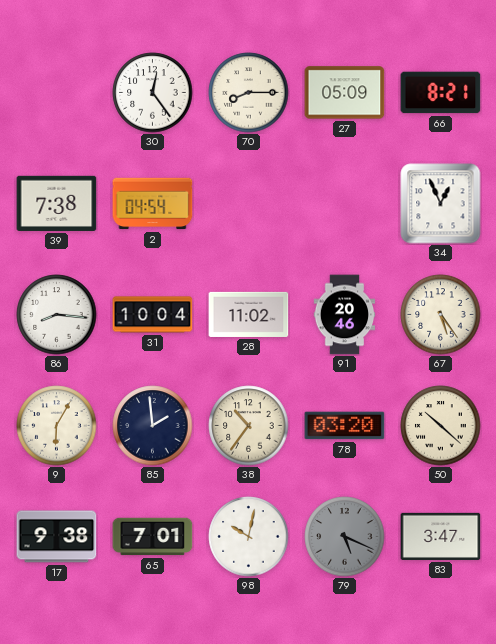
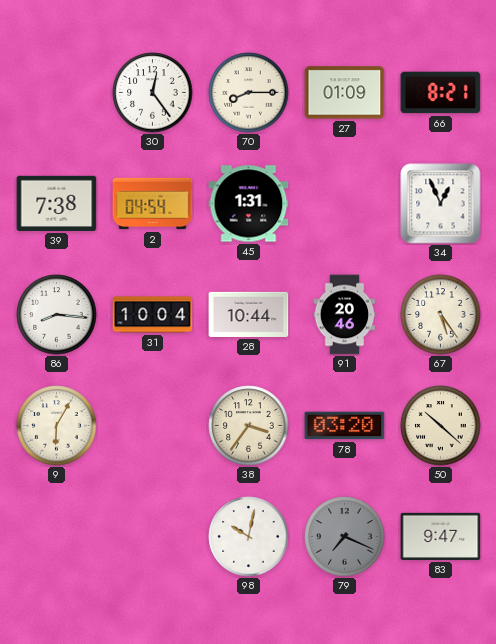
27: 05:09 -> 01:09
45: none -> 1:31
28: 11:02 -> 10:44
85: 1:59 -> none
38: 10:36 -> 3:36
17: 9:38 -> none
65: 7:01 -> none
79: 5:19 -> 7:19
83: 3:47 -> 9:47
